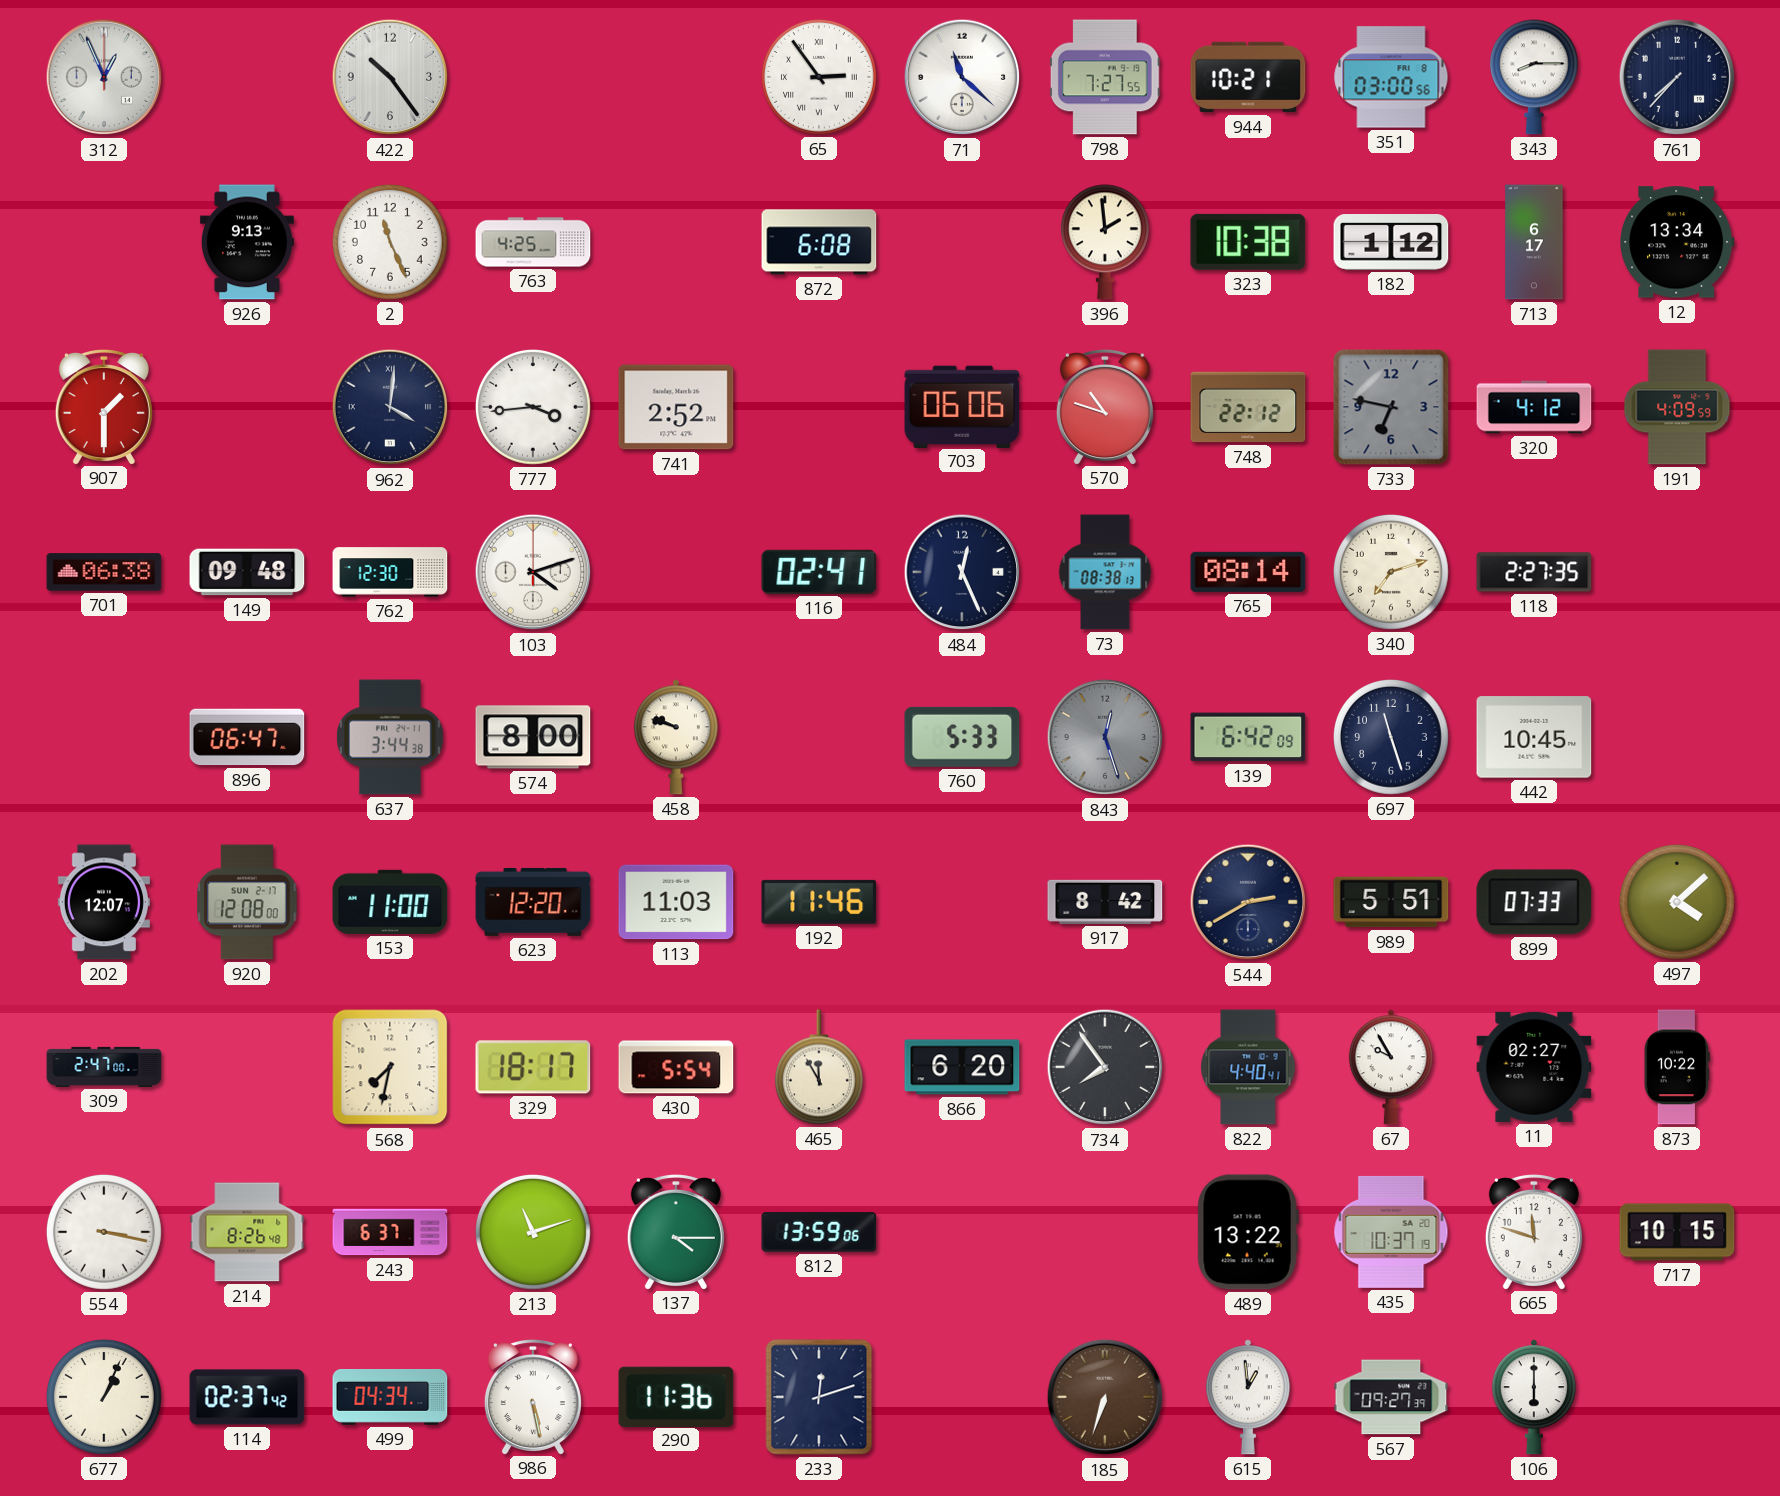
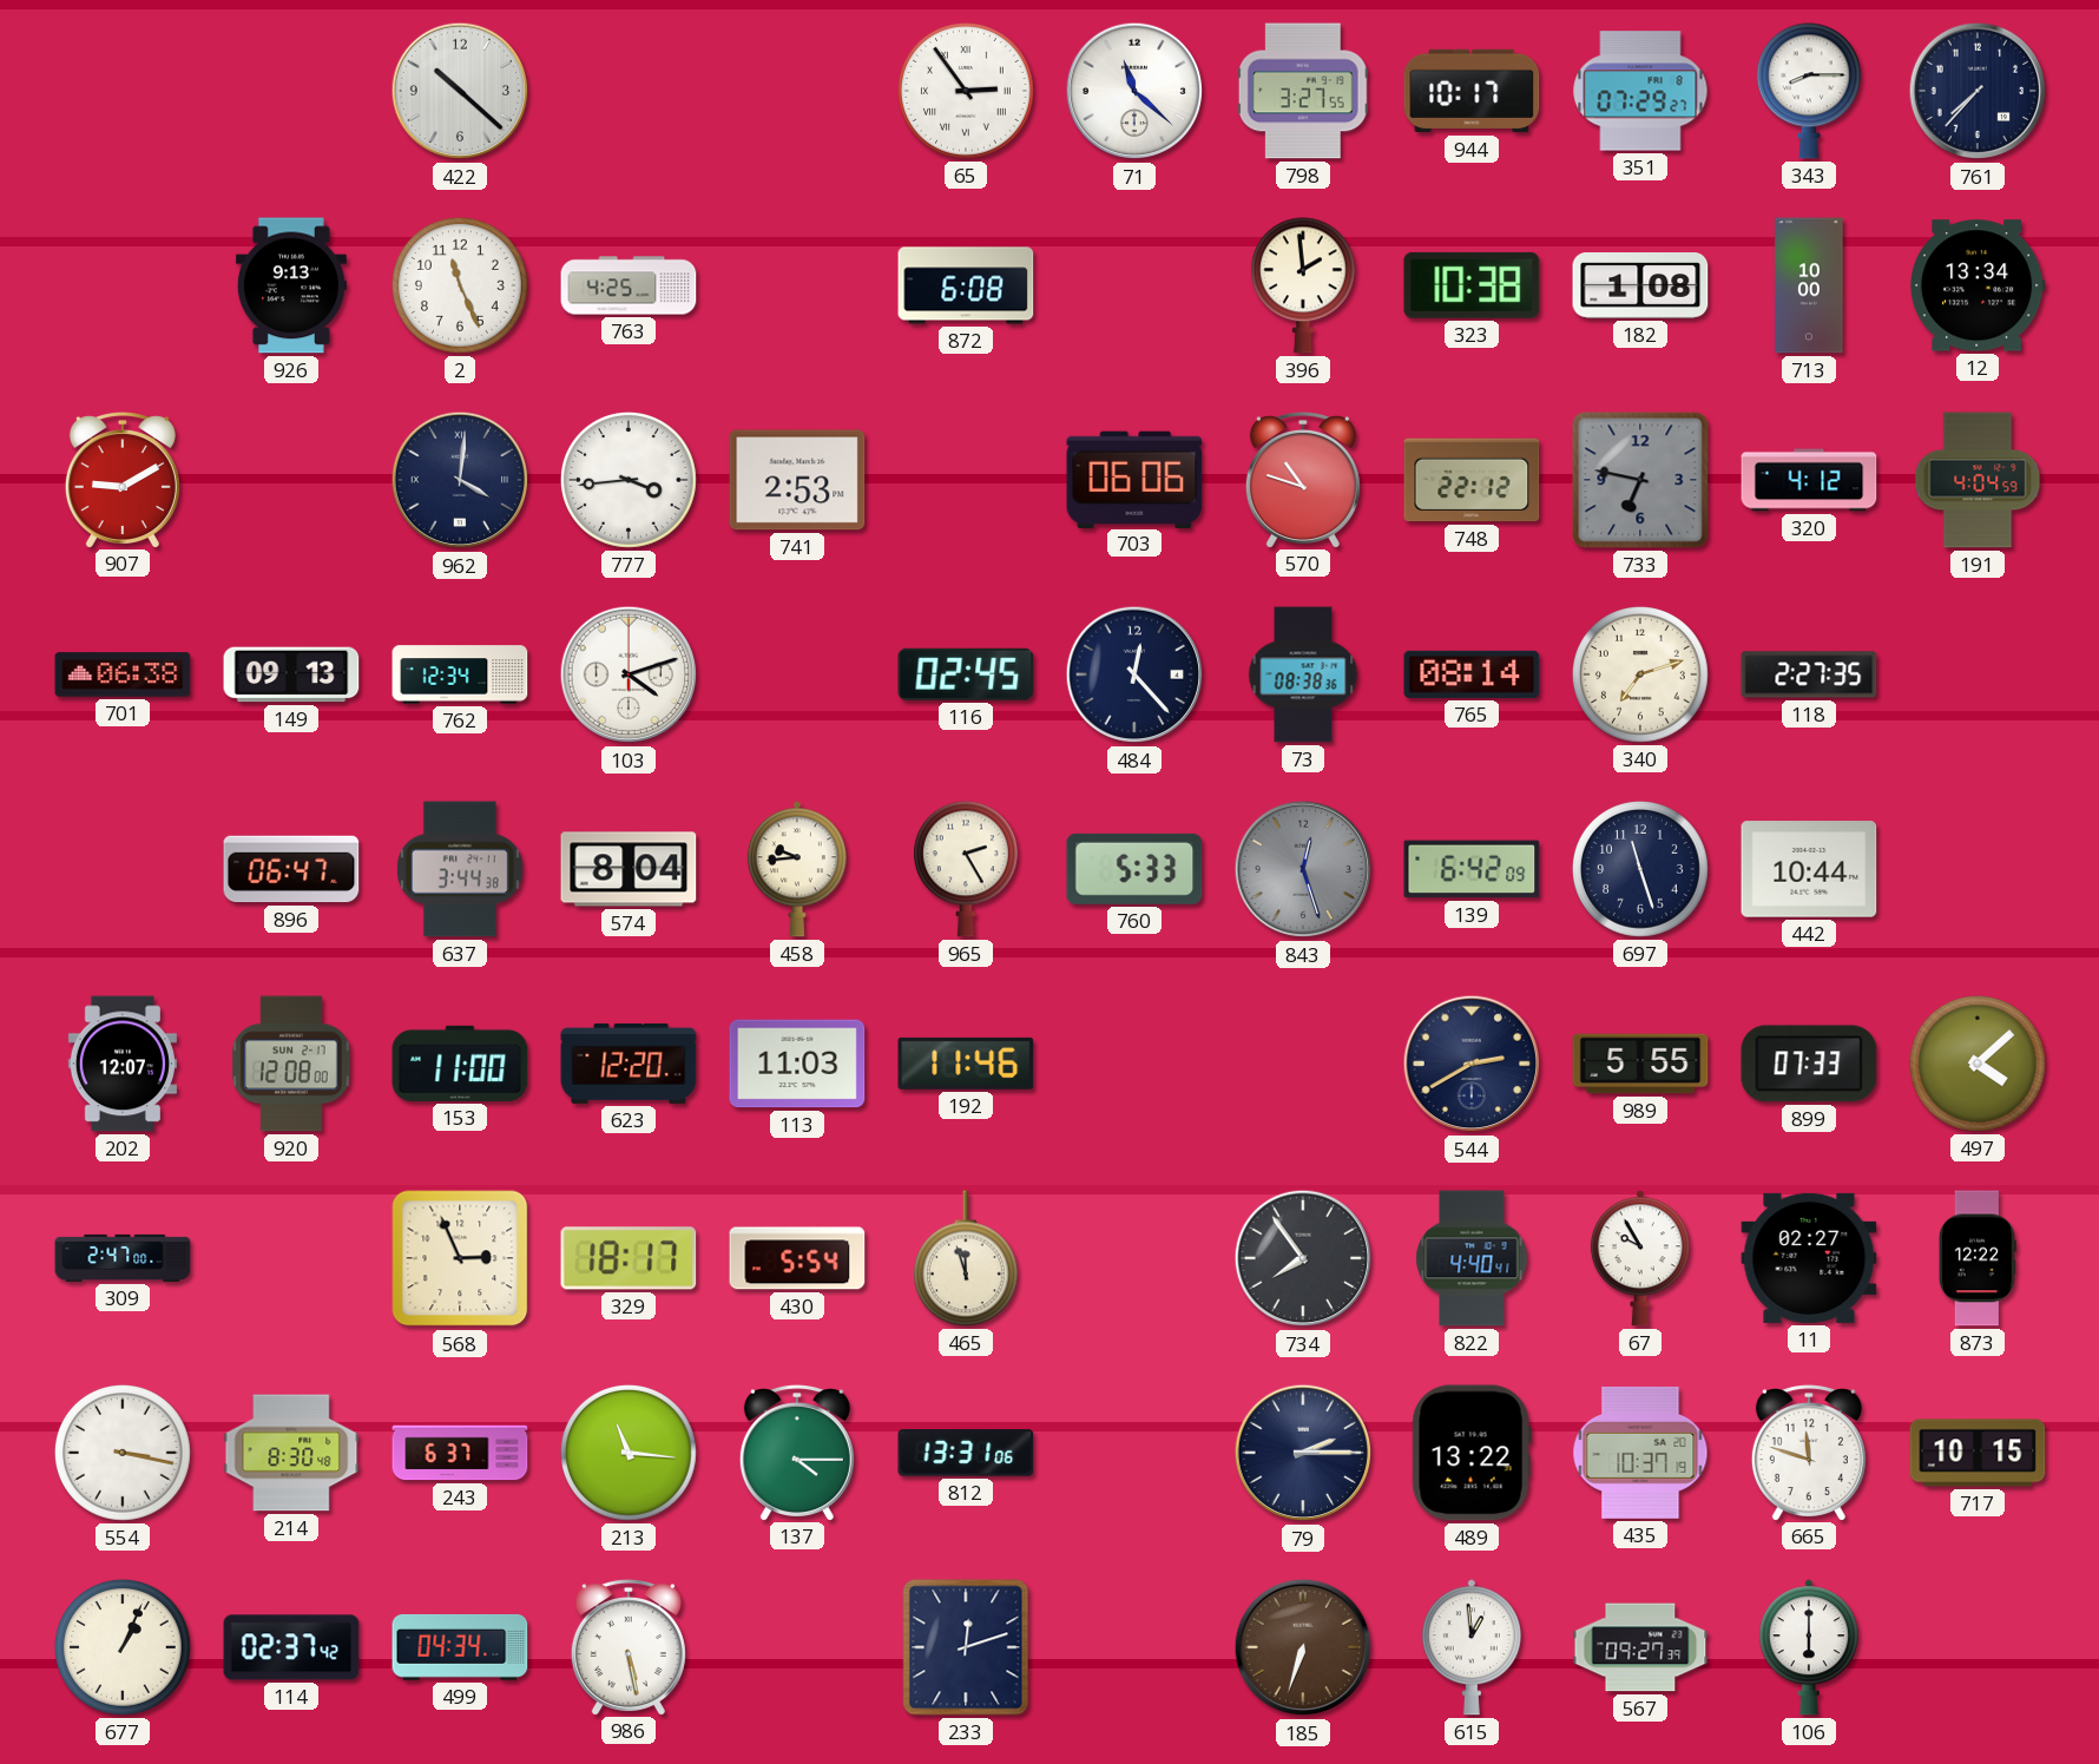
312: 12:56 -> none
422: 10:24 -> 10:22
798: 7:27 -> 3:27
944: 10:21 -> 10:17
351: 03:00 -> 07:29
182: 1:12 -> 1:08
713: 6:17 -> 10:00
907: 1:30 -> 9:10
741: 2:52 -> 2:53
191: 4:09 -> 4:04
149: 09:48 -> 09:13
762: 12:30 -> 12:34
116: 02:41 -> 02:45
484: 12:26 -> 12:23
73: 08:38:13 -> 08:38:36
574: 8:00 -> 8:04
458: 9:48 -> 9:44
965: none -> 2:25
442: 10:45 -> 10:44
917: 8:42 -> none
989: 5:51 -> 5:55
568: 7:32 -> 2:56
465: 11:55 -> 11:57
866: 6:20 -> none
873: 10:22 -> 12:22
214: 8:26 -> 8:30
213: 11:12 -> 11:16
812: 13:59 -> 13:31
79: none -> 2:15
290: 11:36 -> none
